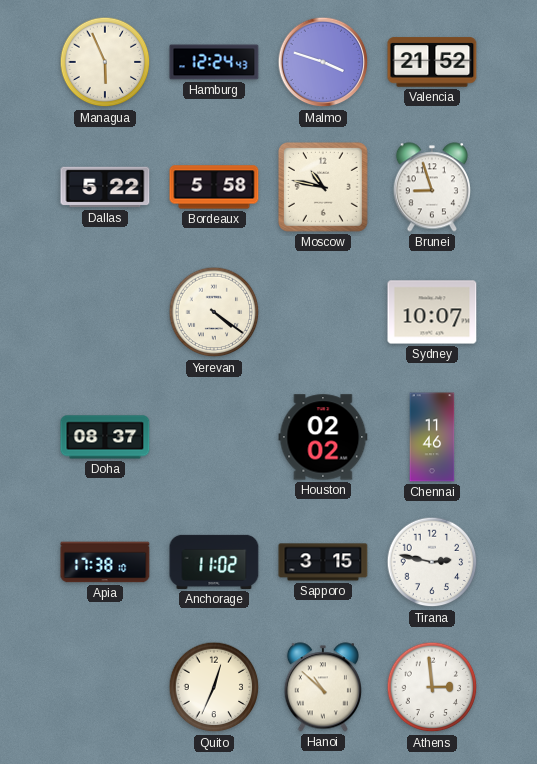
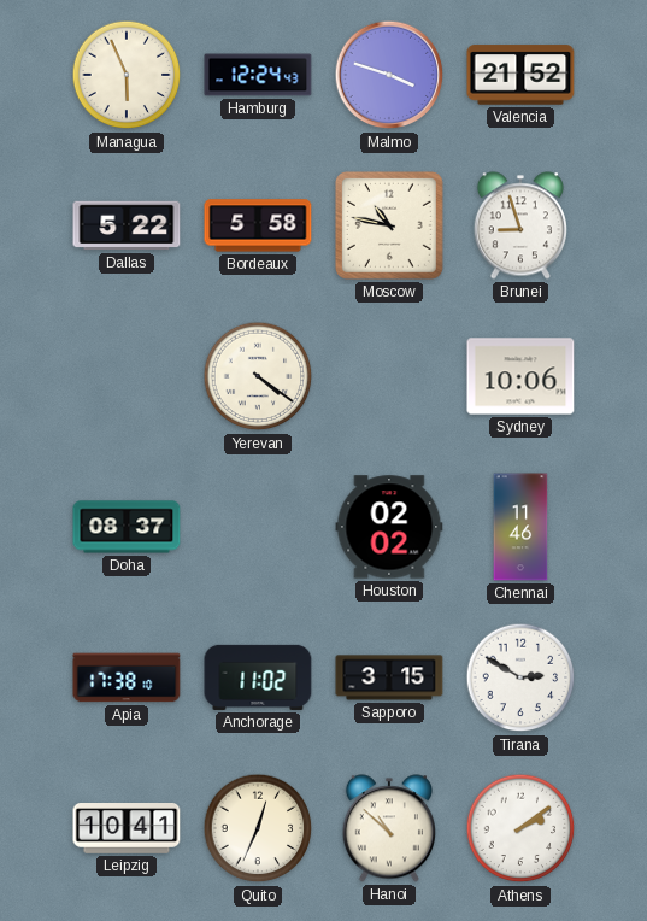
Sydney: 10:07 -> 10:06
Tirana: 2:47 -> 2:50
Leipzig: none -> 10:41
Athens: 2:59 -> 2:09
